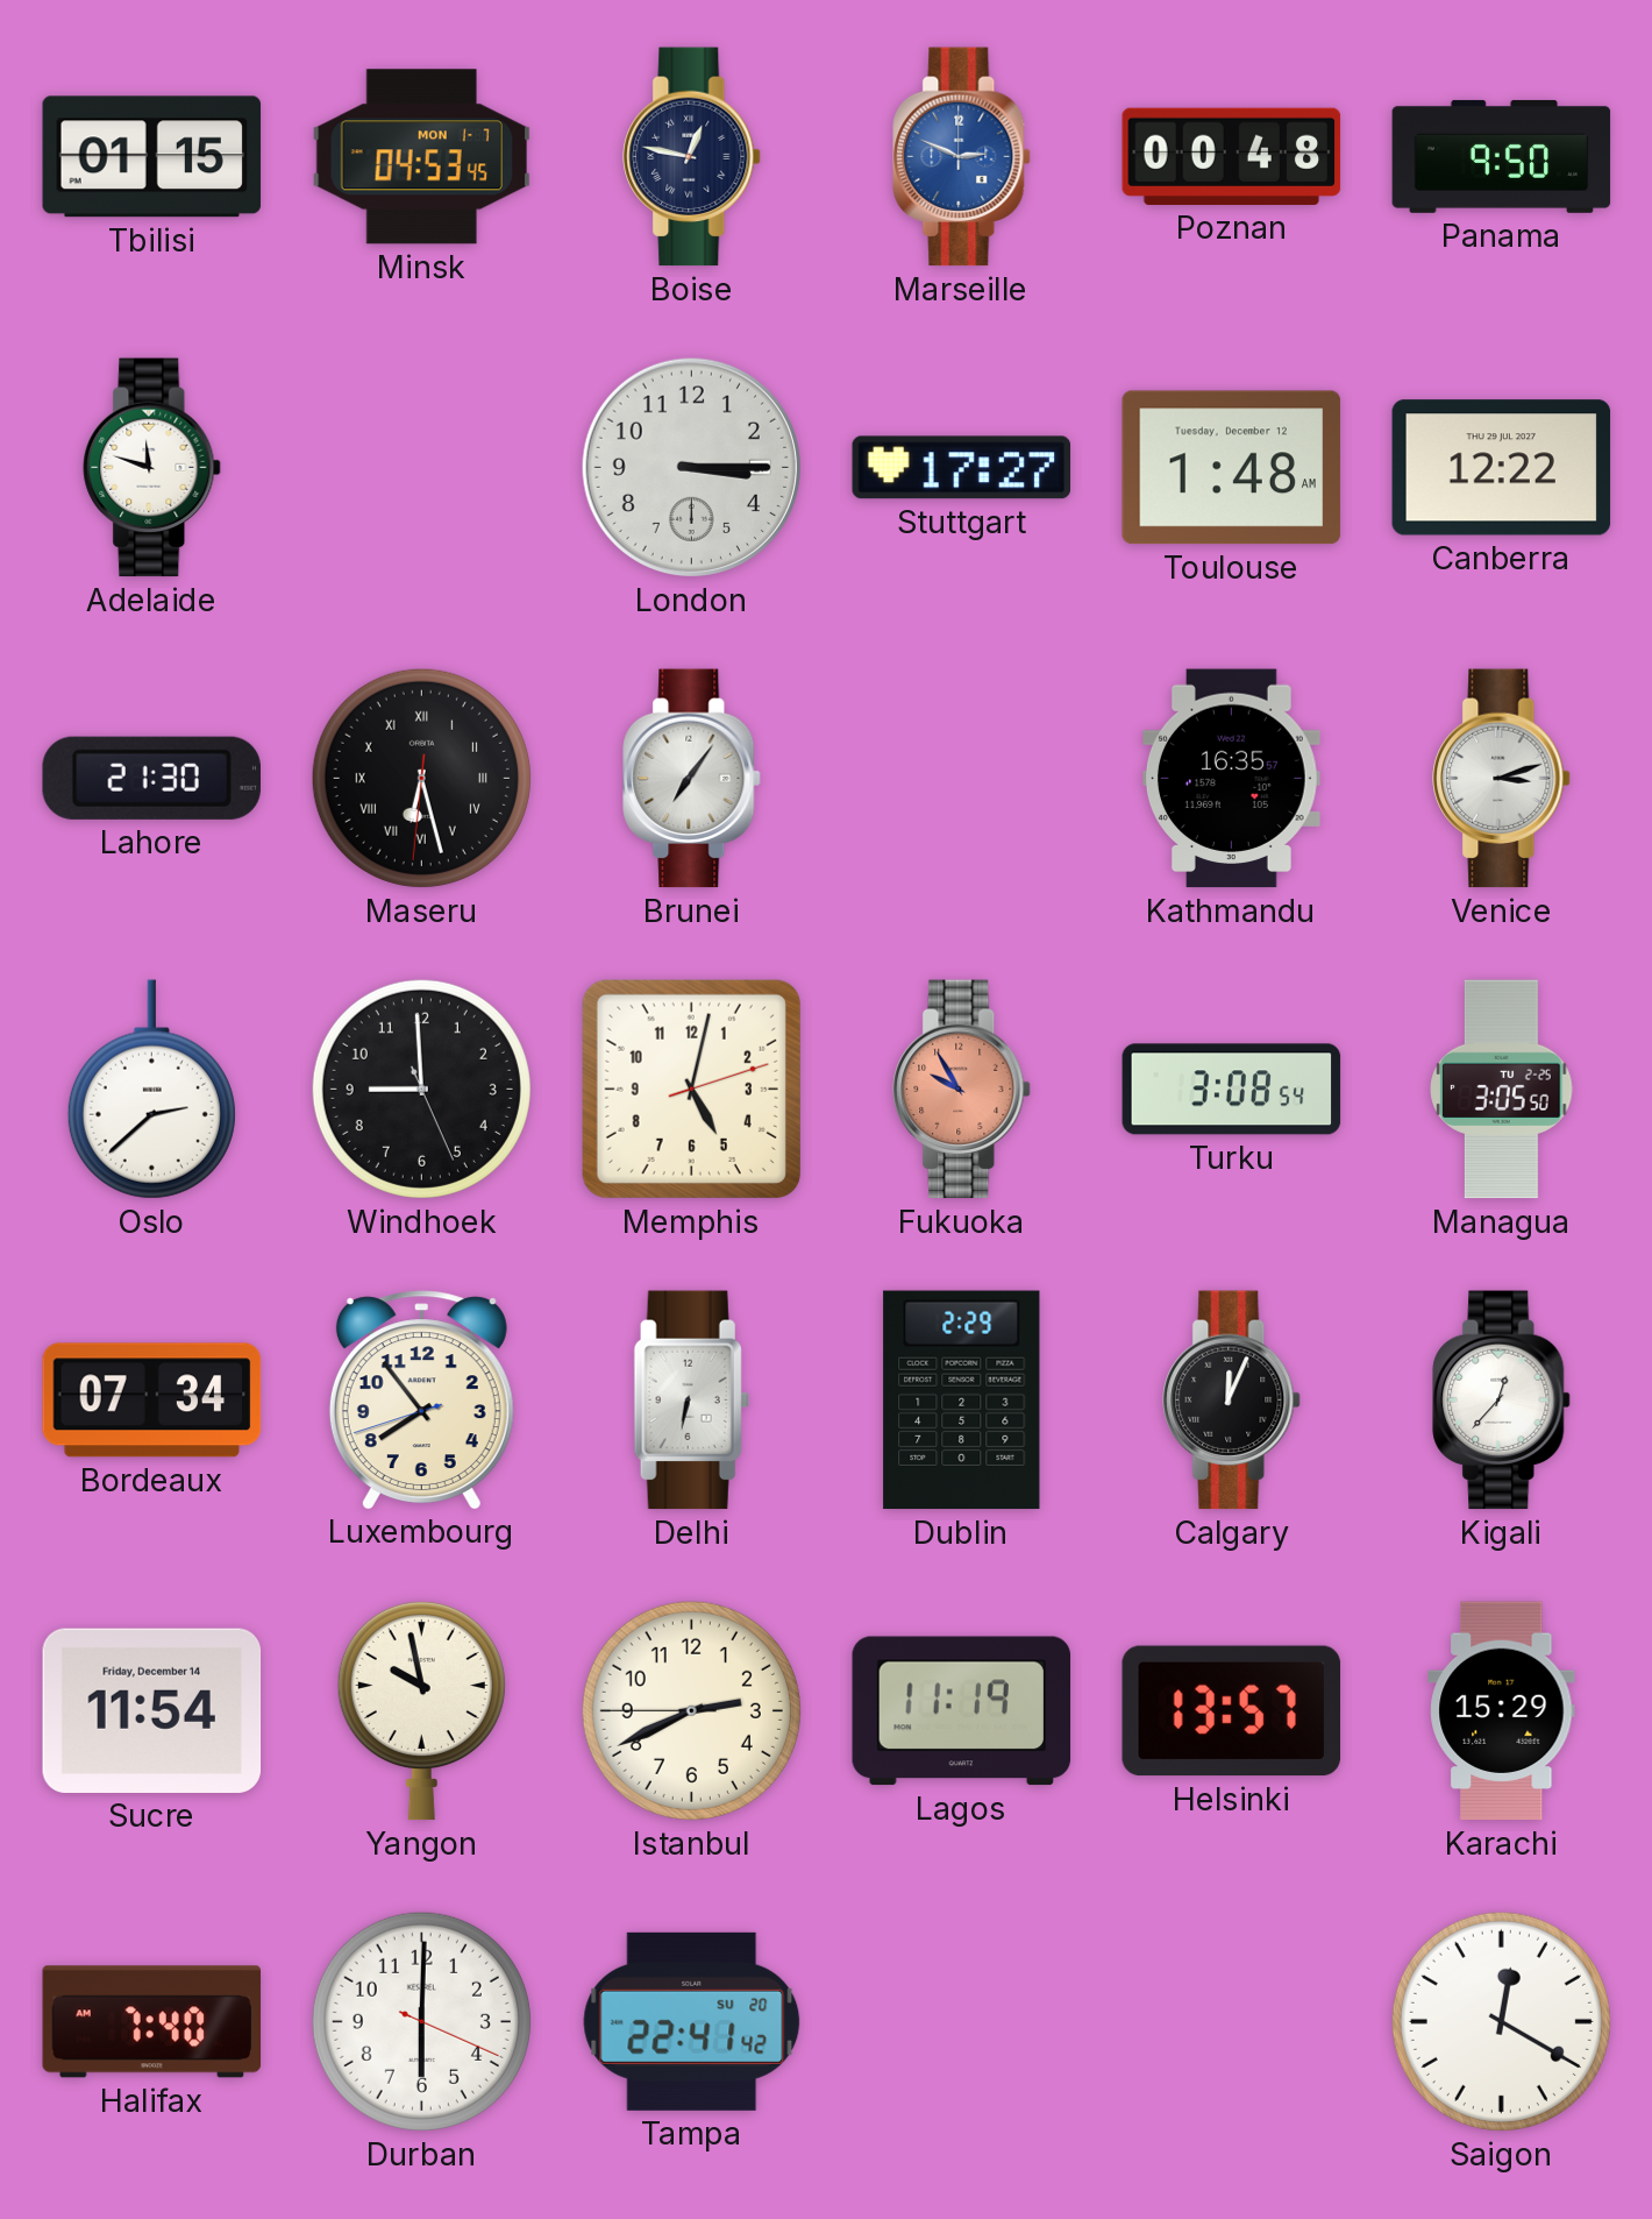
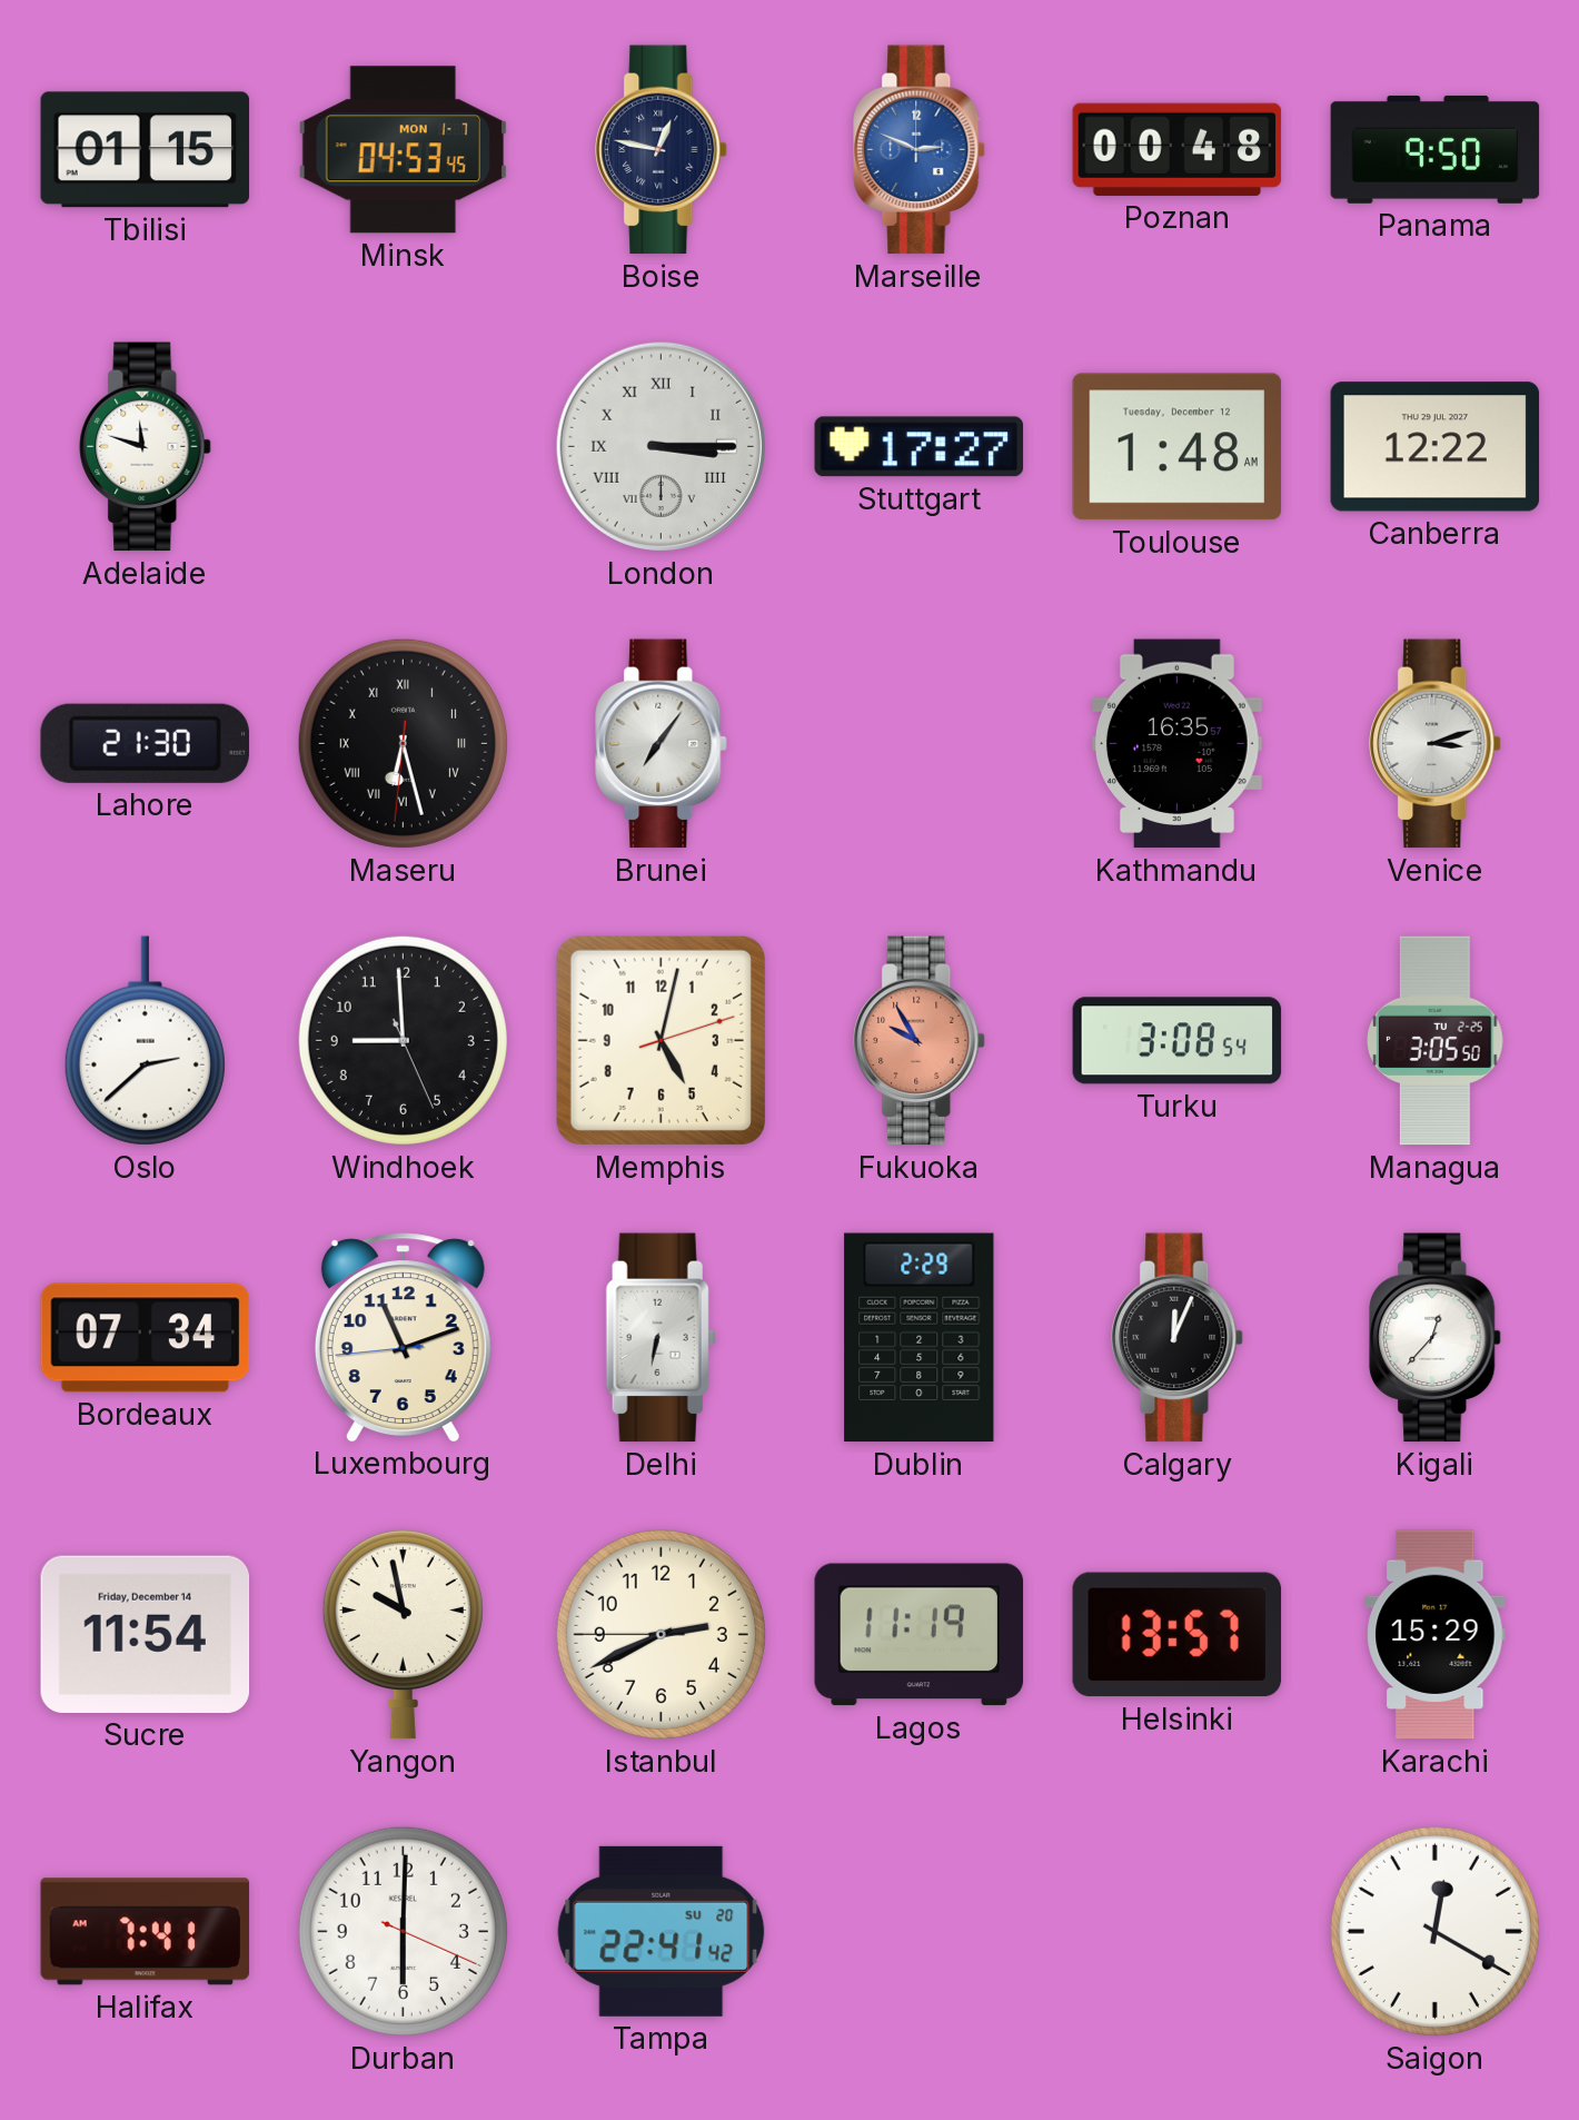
London numerals: Arabic -> Roman
Luxembourg: 7:53 -> 11:11
Halifax: 7:40 -> 7:41
